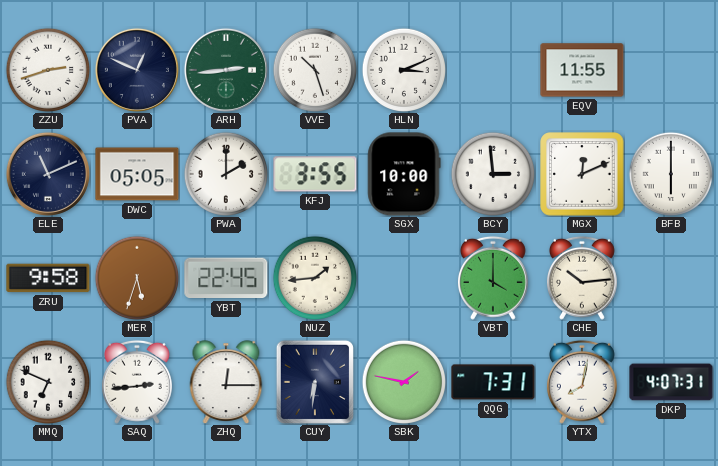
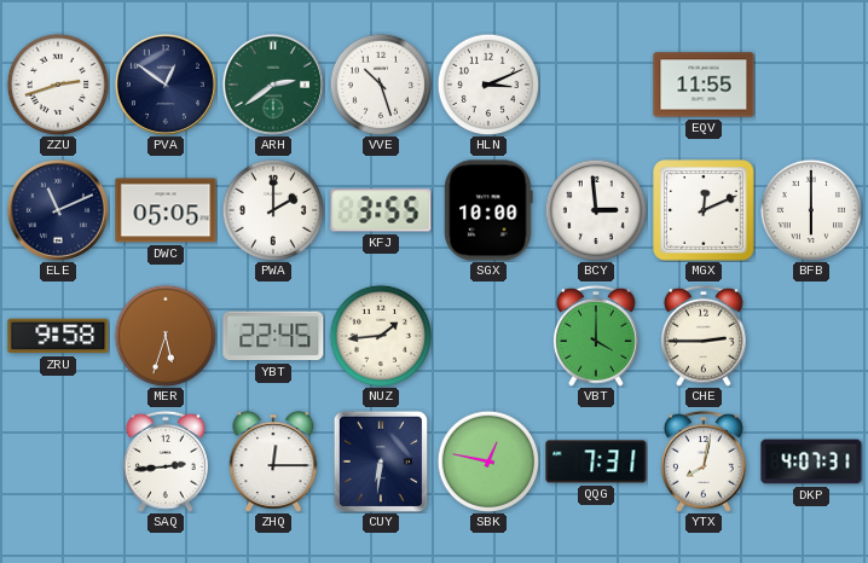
PVA: 12:49 -> 12:51
ARH: 2:44 -> 2:39
CHE: 10:14 -> 2:45
MMQ: 6:49 -> none
SBK: 1:47 -> 12:47
